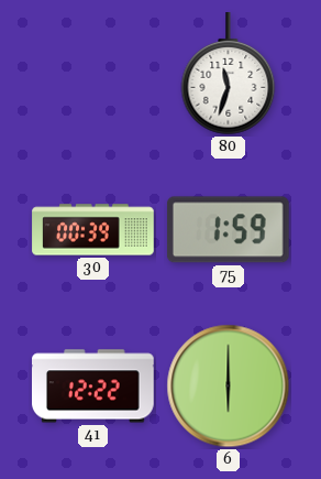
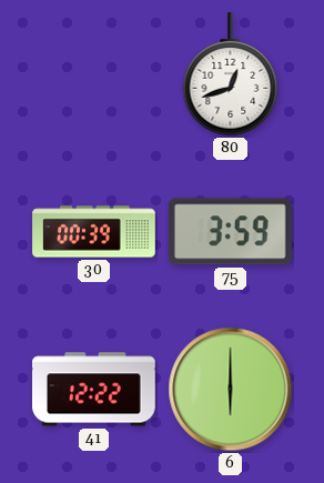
80: 11:33 -> 12:42
75: 1:59 -> 3:59
